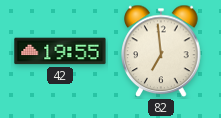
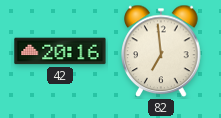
42: 19:55 -> 20:16
